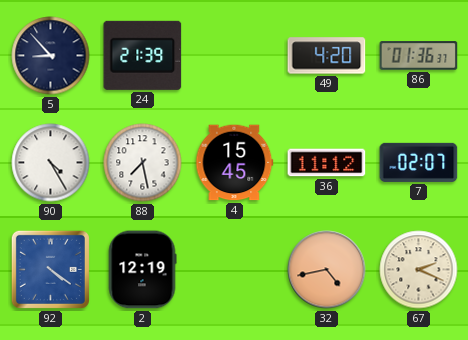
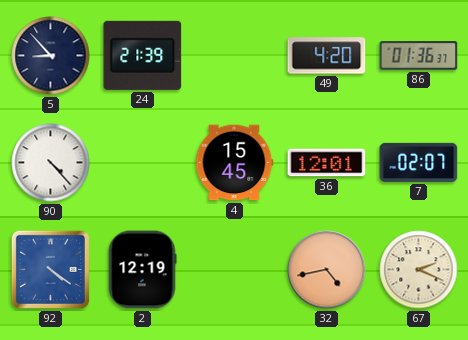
90: 4:25 -> 4:23
88: 7:28 -> none
36: 11:12 -> 12:01
